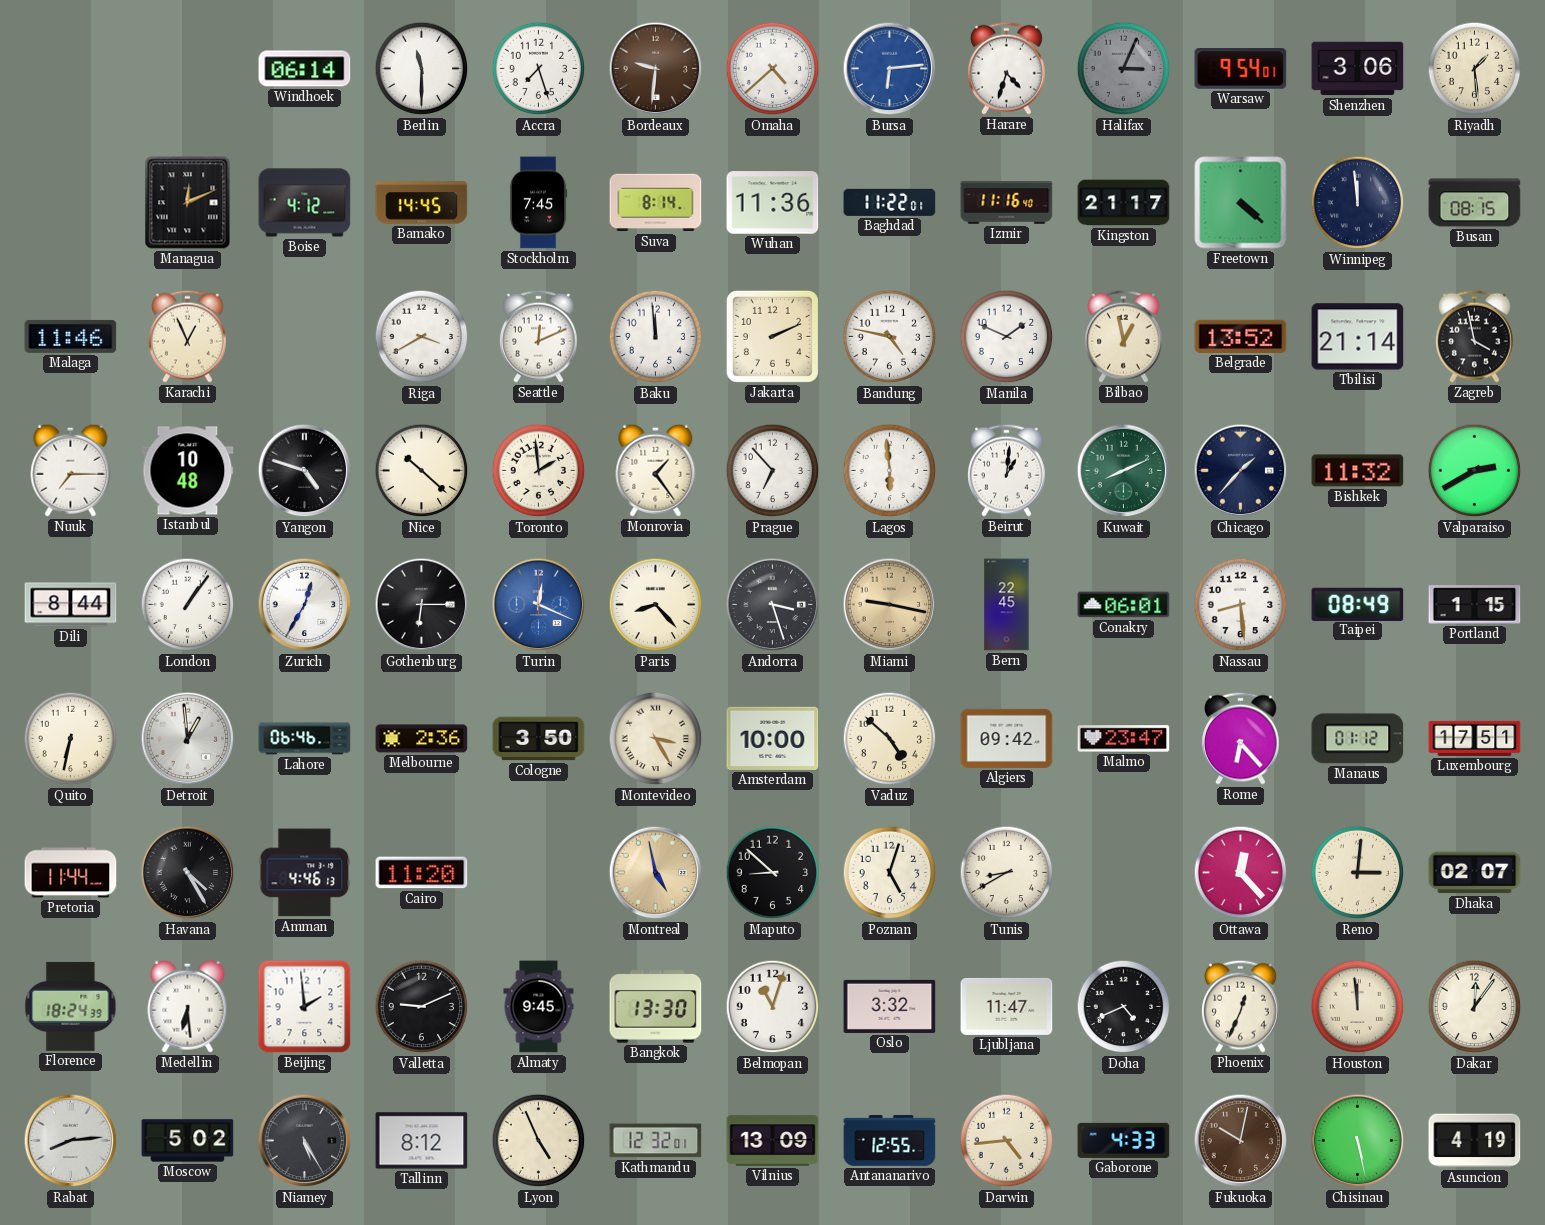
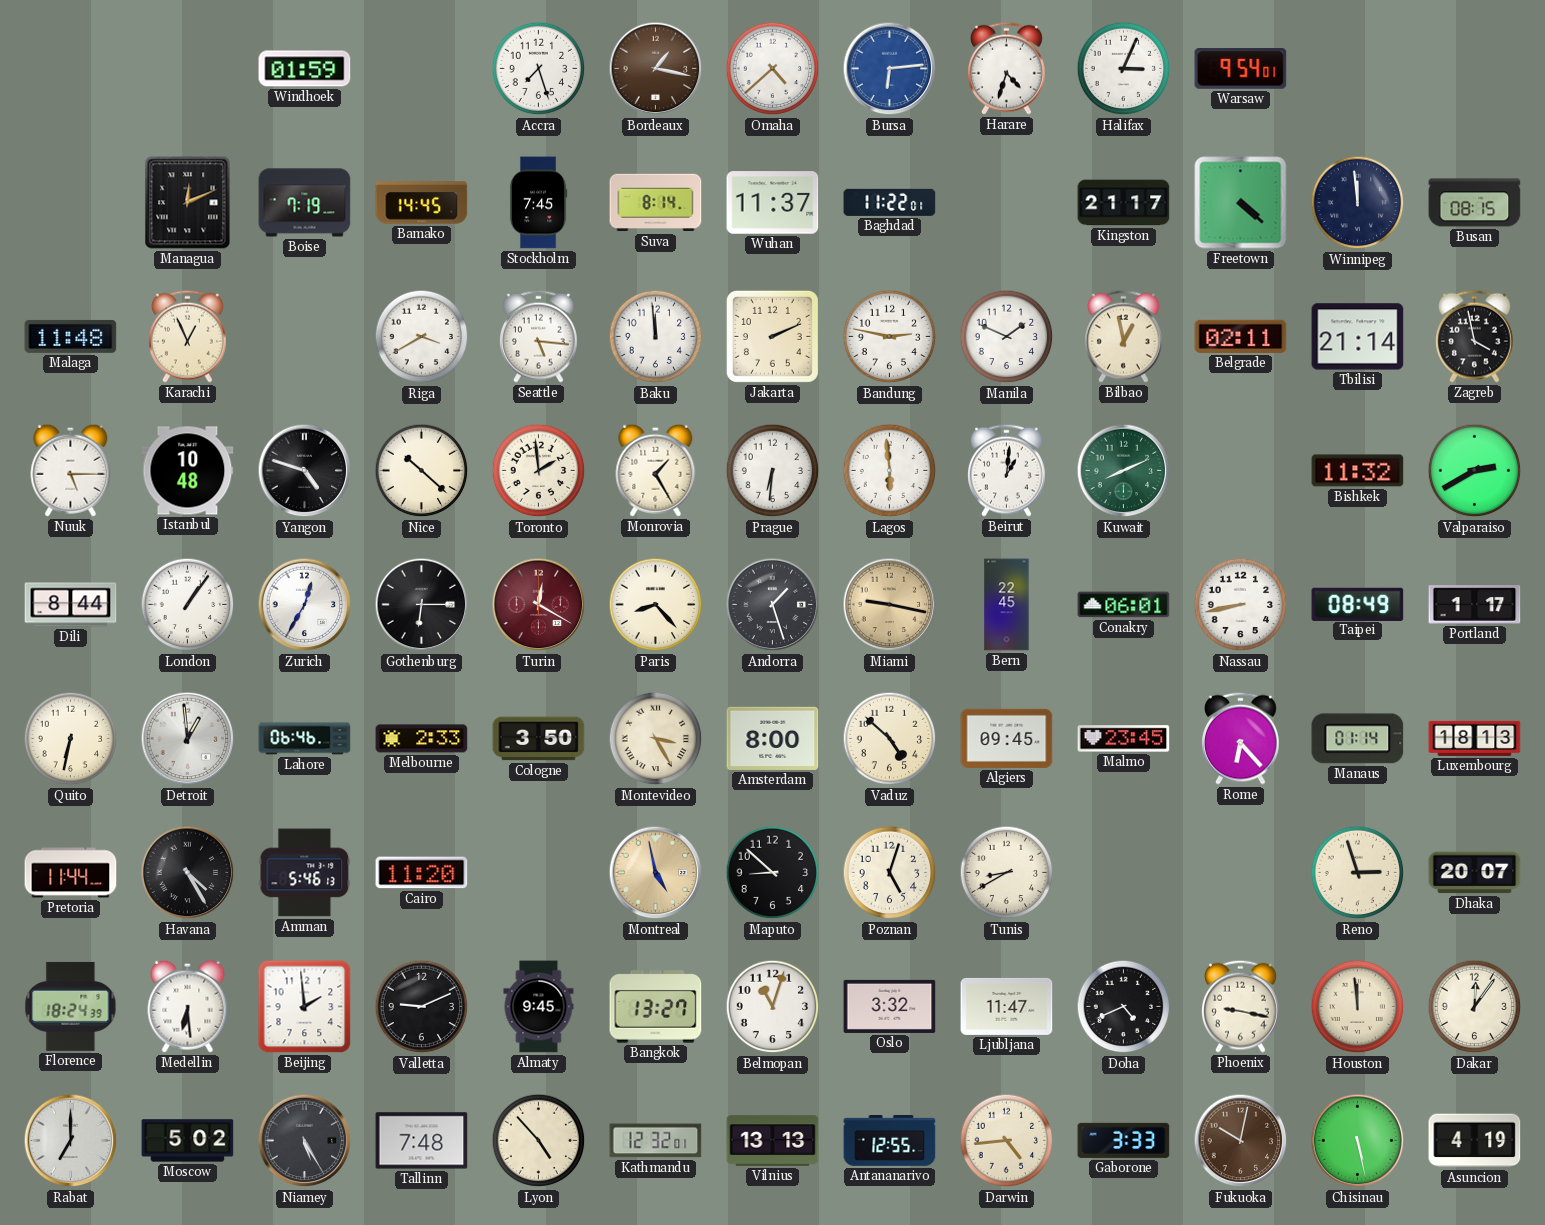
Windhoek: 06:14 -> 01:59
Berlin: 11:30 -> none
Bordeaux: 9:31 -> 1:17
Halifax dial: grey -> white
Shenzhen: 3:06 -> none
Riyadh: 1:29 -> none
Boise: 4:12 -> 7:19
Wuhan: 11:36 -> 11:37
Izmir: 11:16 -> none
Malaga: 11:46 -> 11:48
Seattle: 12:11 -> 5:16
Bandung: 4:47 -> 2:47
Belgrade: 13:52 -> 02:11
Nuuk: 7:15 -> 5:15
Monrovia: 1:24 -> 1:25
Prague: 6:53 -> 6:31
Chicago: 1:37 -> none
Turin: 12:19 -> 12:20
Turin dial: blue -> burgundy
Andorra: 3:27 -> 1:27
Nassau: 8:29 -> 8:43
Portland: 1:15 -> 1:17
Melbourne: 2:36 -> 2:33
Amsterdam: 10:00 -> 8:00
Algiers: 09:42 -> 09:45
Malmo: 23:47 -> 23:45
Manaus: 01:12 -> 01:14
Luxembourg: 17:51 -> 18:13
Amman: 4:46 -> 5:46
Ottawa: 12:23 -> none
Reno: 3:01 -> 2:57
Dhaka: 02:07 -> 20:07
Bangkok: 13:30 -> 13:27
Phoenix: 12:34 -> 9:17
Rabat: 8:14 -> 7:00
Tallinn: 8:12 -> 7:48
Lyon: 4:56 -> 4:53
Vilnius: 13:09 -> 13:13
Gaborone: 4:33 -> 3:33
